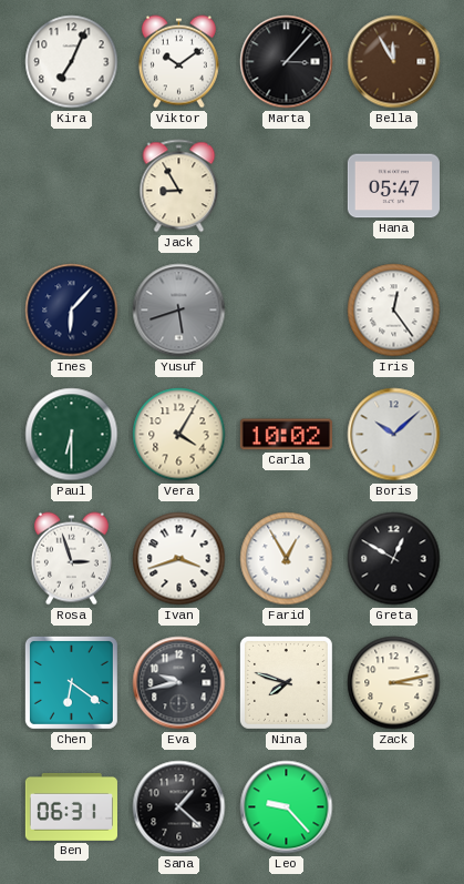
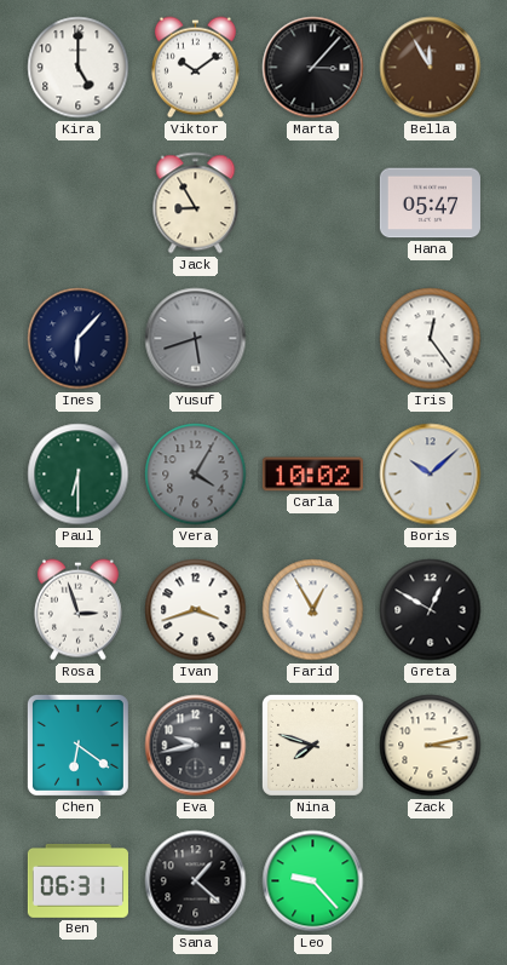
Kira: 7:04 -> 5:00
Vera dial: cream -> grey
